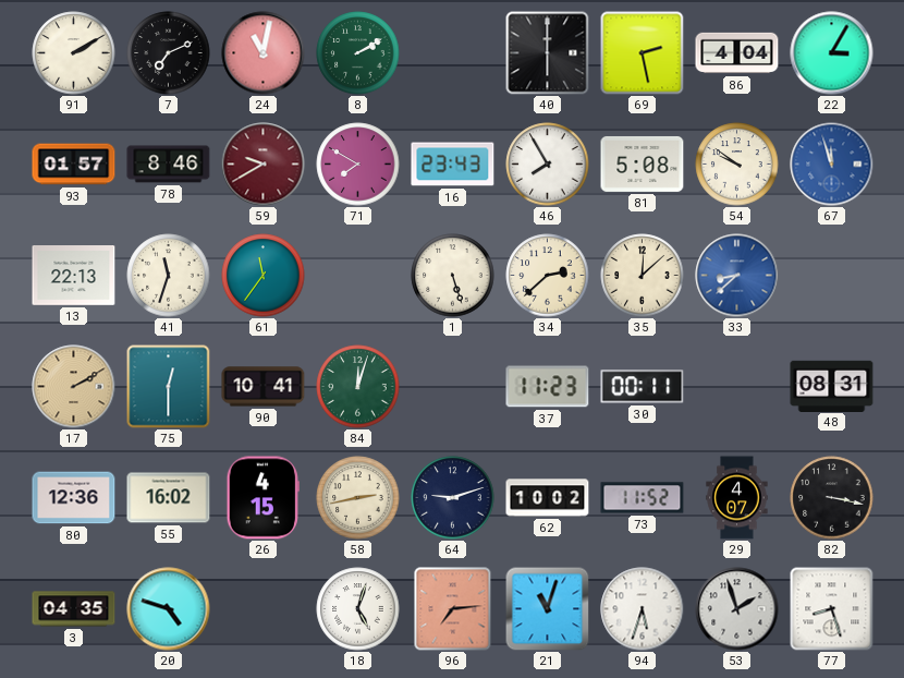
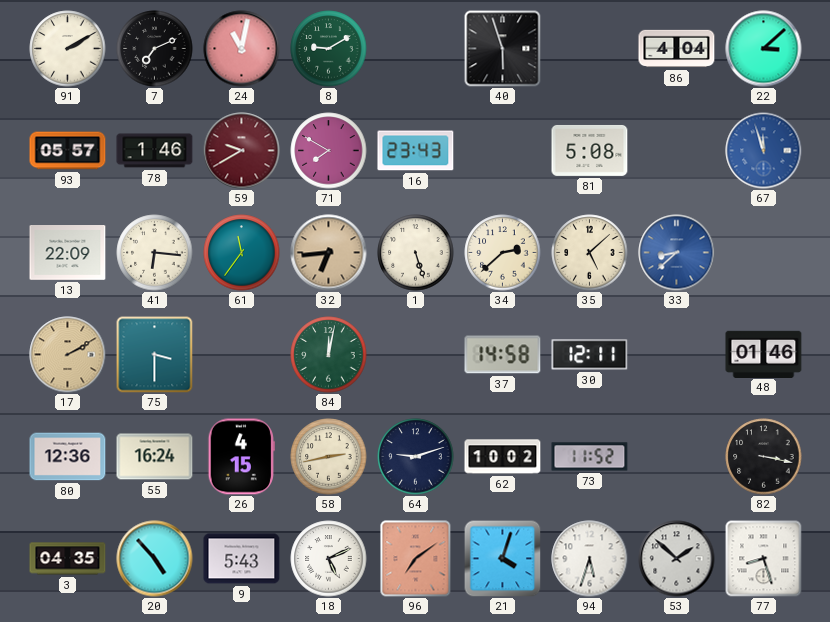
8: 2:10 -> 9:10
40: 6:00 -> 5:57
69: 2:28 -> none
22: 3:05 -> 3:08
93: 01:57 -> 05:57
78: 8:46 -> 1:46
46: 7:55 -> none
54: 9:51 -> none
13: 22:13 -> 22:09
41: 11:33 -> 6:16
32: none -> 6:44
35: 12:08 -> 5:08
75: 12:30 -> 3:30
90: 10:41 -> none
84: 12:03 -> 12:02
37: 11:23 -> 14:58
30: 00:11 -> 12:11
48: 08:31 -> 01:46
55: 16:02 -> 16:24
29: 4:07 -> none
20: 4:48 -> 4:53
9: none -> 5:43
18: 5:03 -> 5:11
96: 7:14 -> 7:09
21: 11:03 -> 4:03
53: 1:57 -> 1:52
